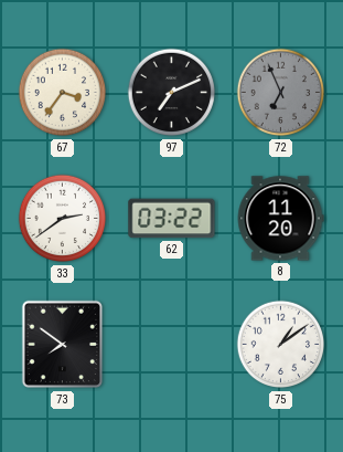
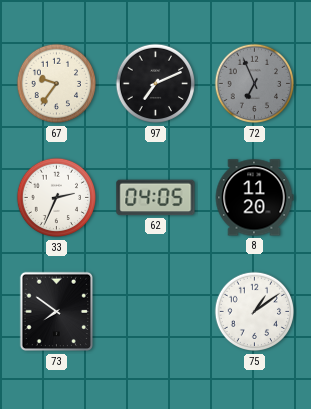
67: 3:36 -> 9:36
33: 2:39 -> 2:34
62: 03:22 -> 04:05
